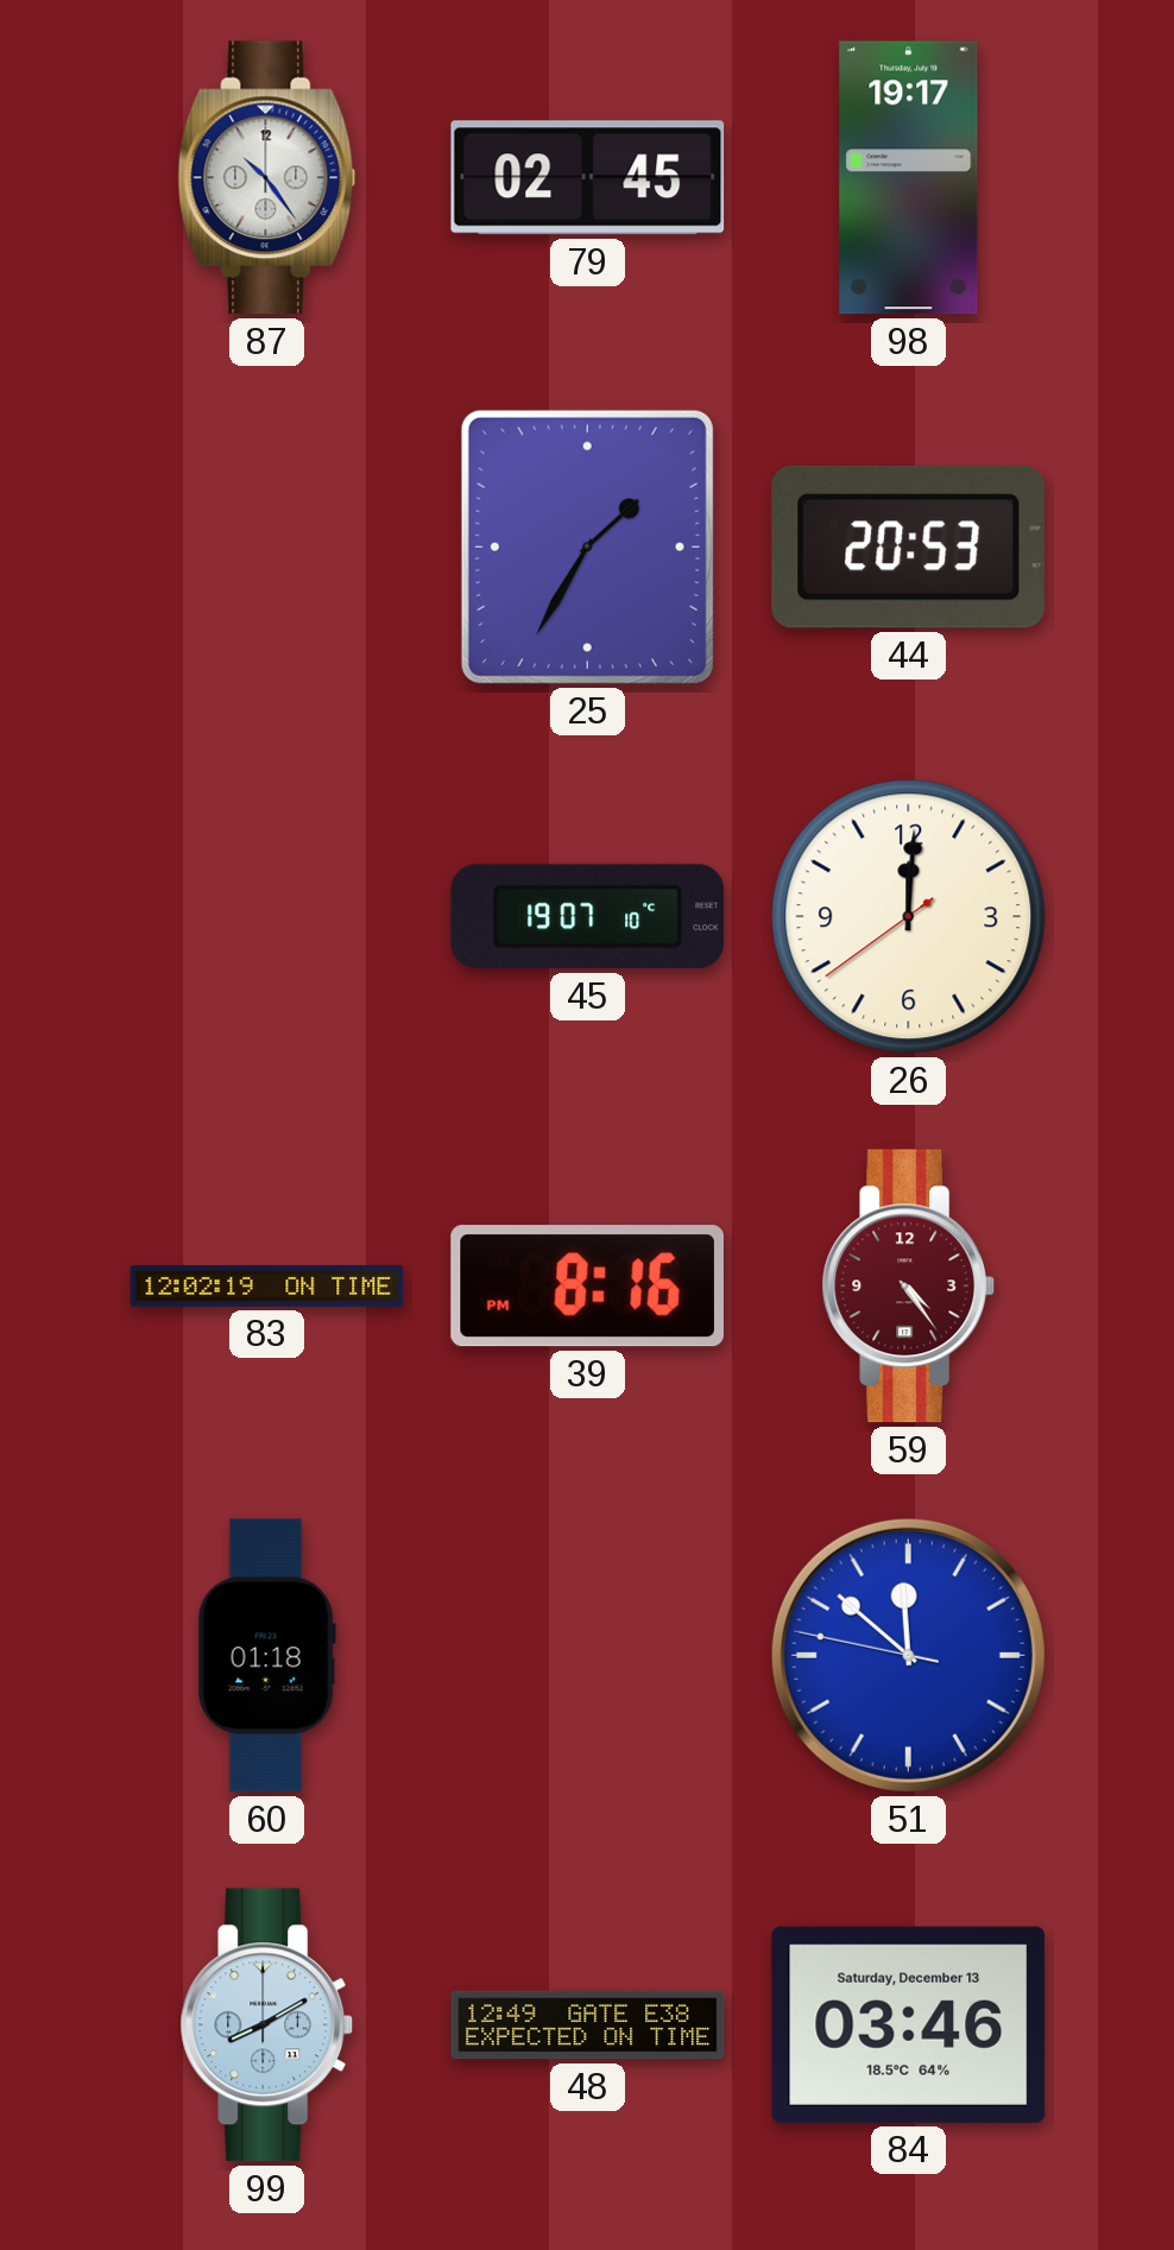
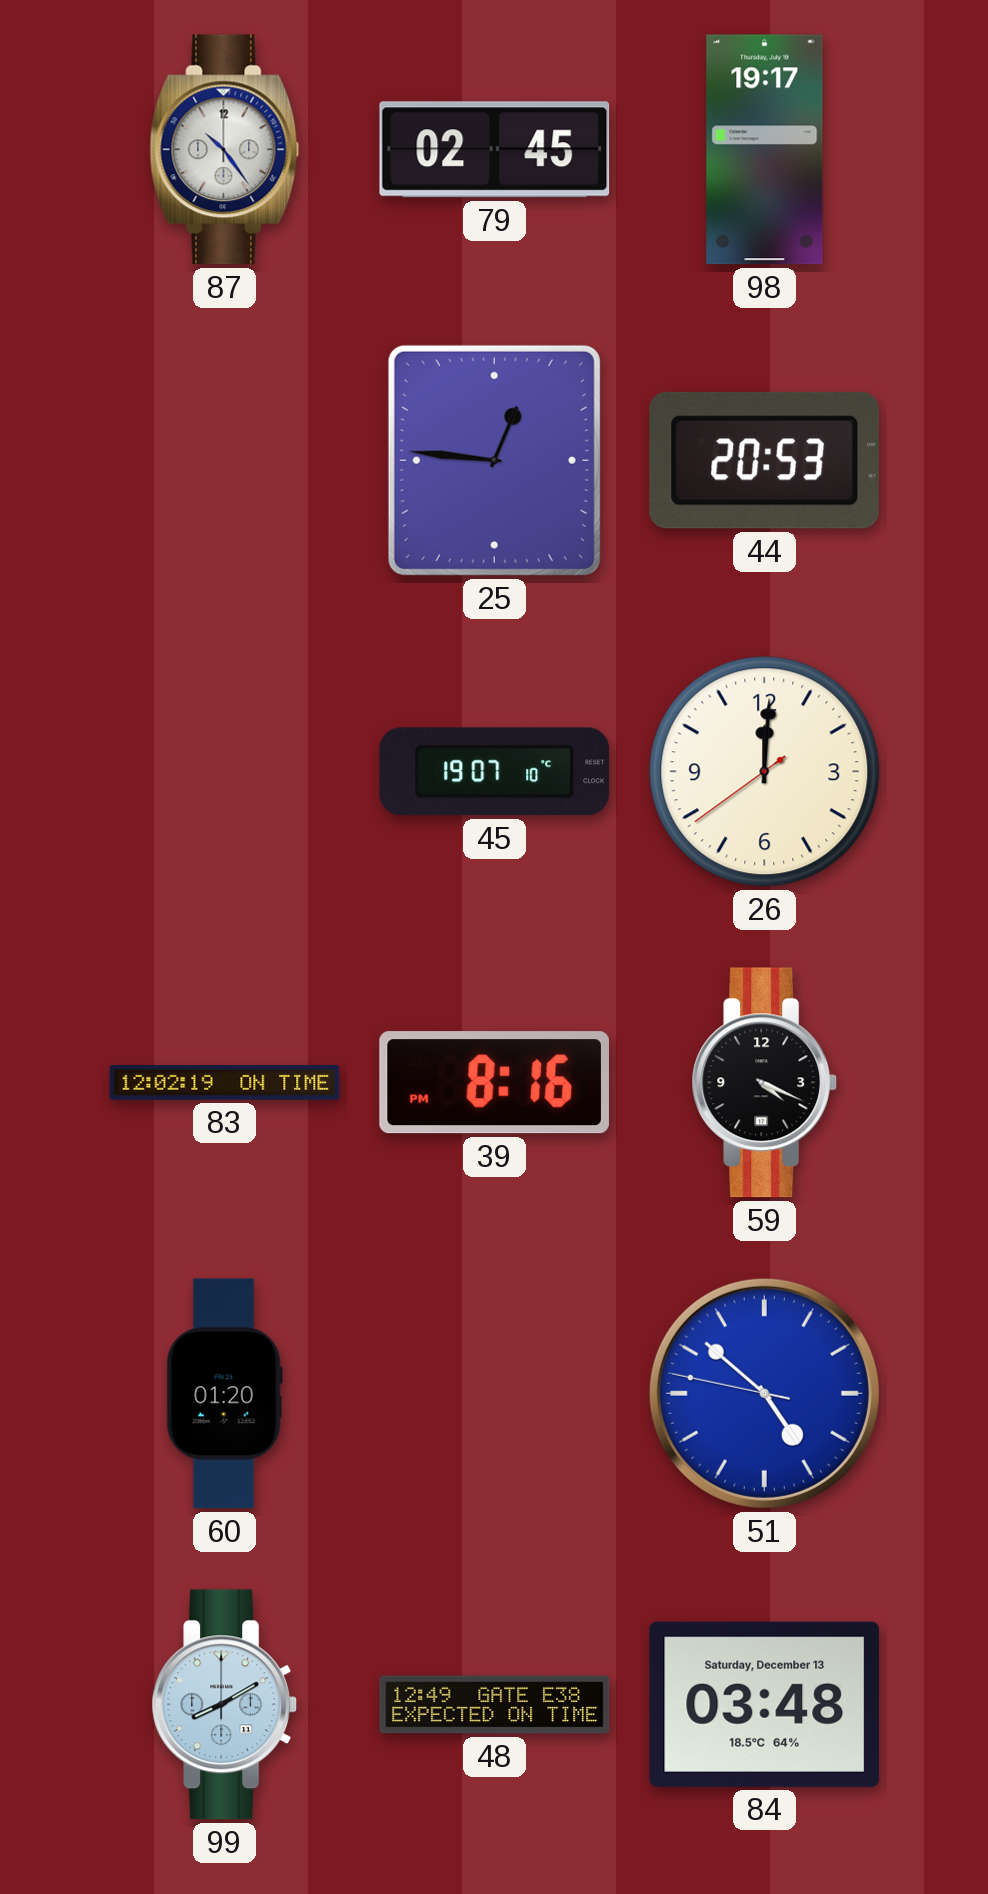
25: 1:35 -> 12:46
59: 4:24 -> 4:19
59 dial: burgundy -> black
60: 01:18 -> 01:20
51: 11:51 -> 4:51
84: 03:46 -> 03:48
